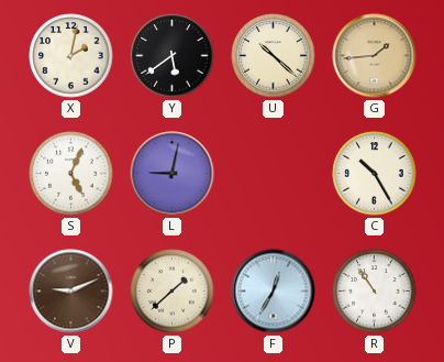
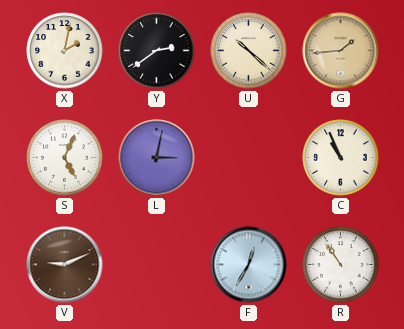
Y: 5:39 -> 2:39
L: 9:02 -> 3:02
C: 10:25 -> 10:56
P: 1:38 -> none
